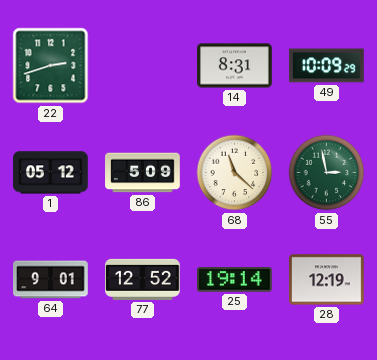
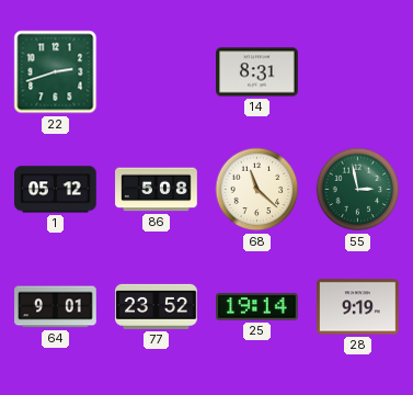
49: 10:09 -> none
86: 5:09 -> 5:08
77: 12:52 -> 23:52
28: 12:19 -> 9:19
